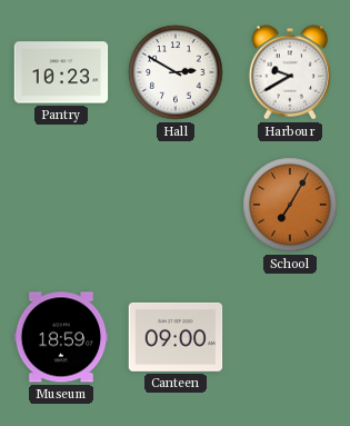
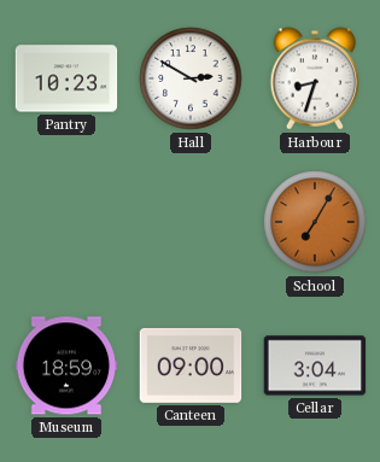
Harbour: 9:40 -> 8:33
Cellar: none -> 3:04
